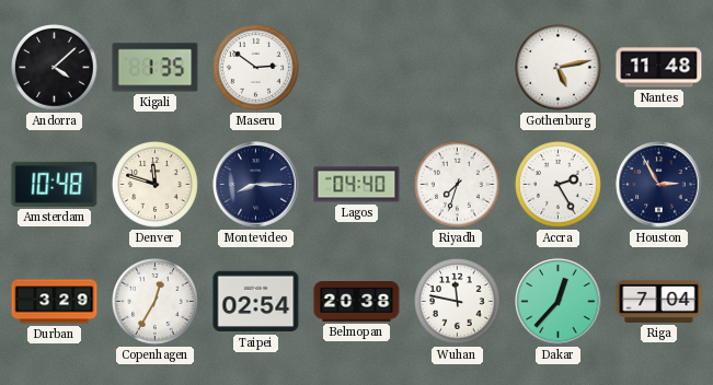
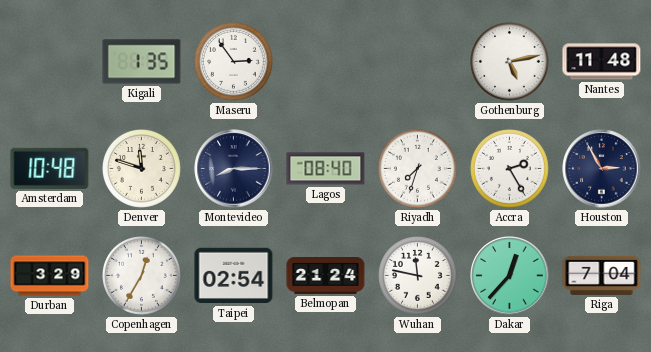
Andorra: 4:08 -> none
Maseru: 2:51 -> 2:54
Lagos: 04:40 -> 08:40
Belmopan: 20:38 -> 21:24
